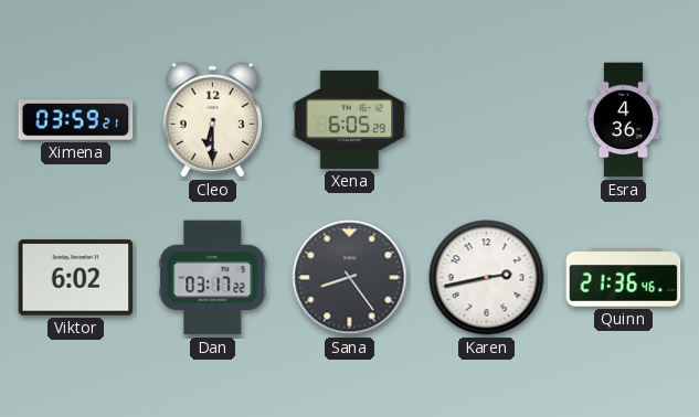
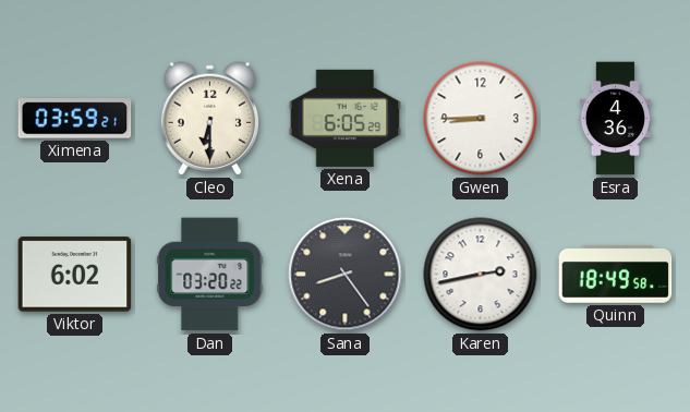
Gwen: none -> 8:45
Dan: 03:17 -> 03:20
Quinn: 21:36 -> 18:49
